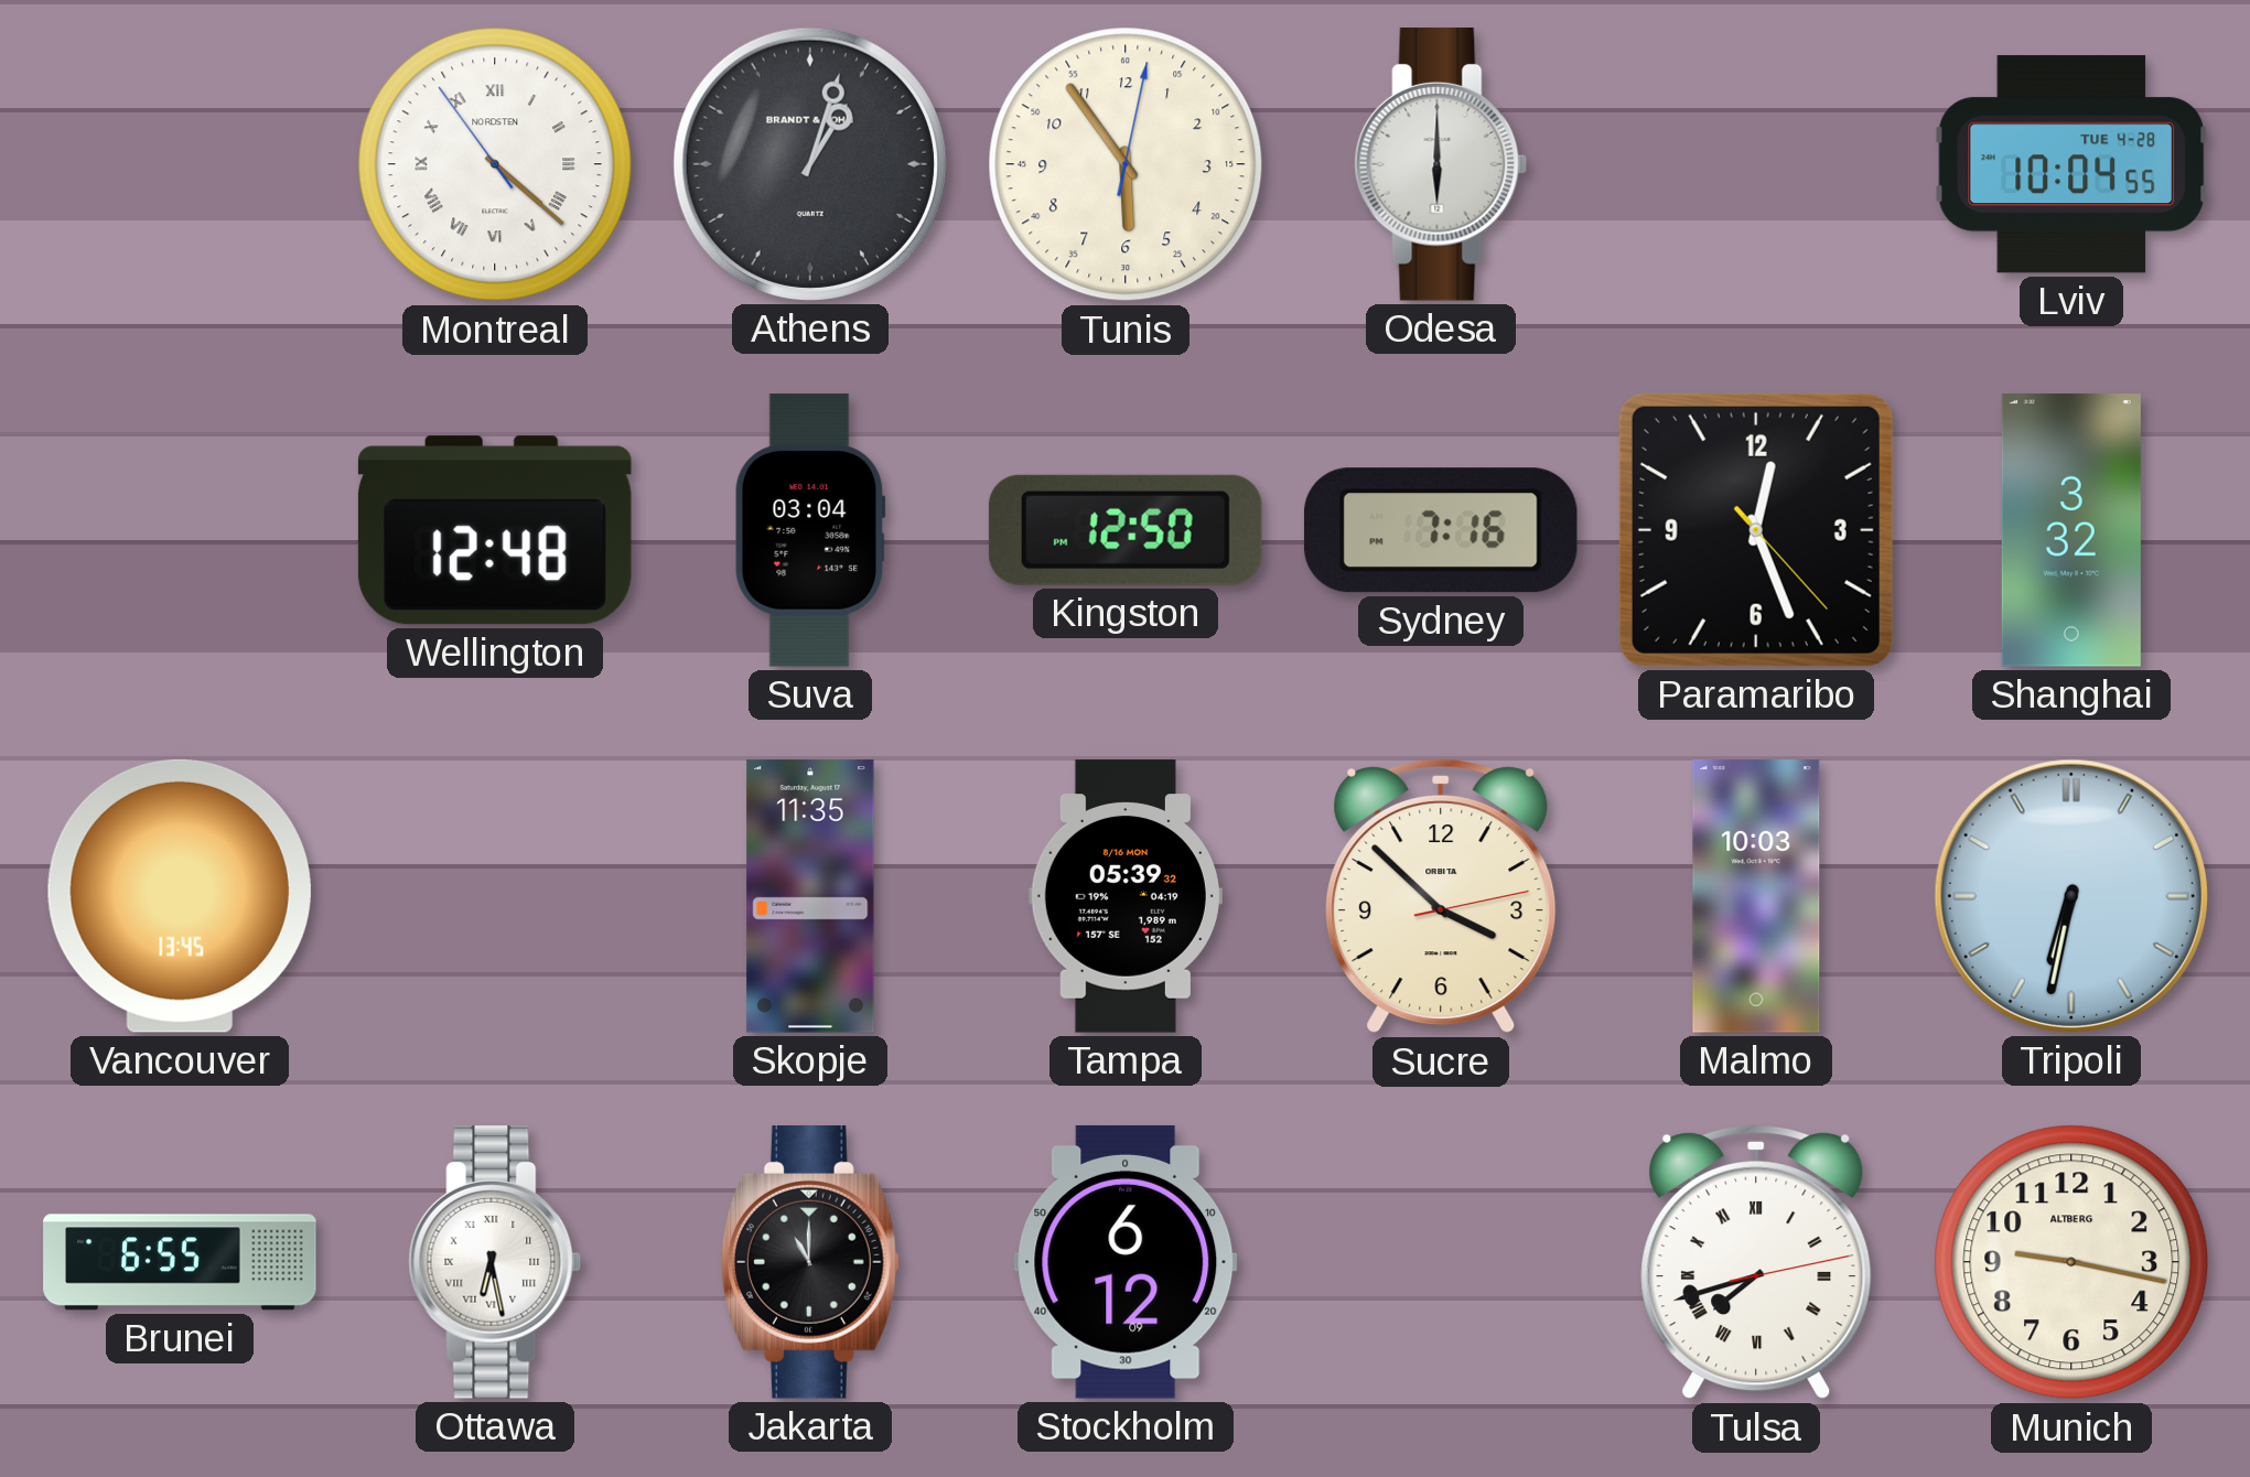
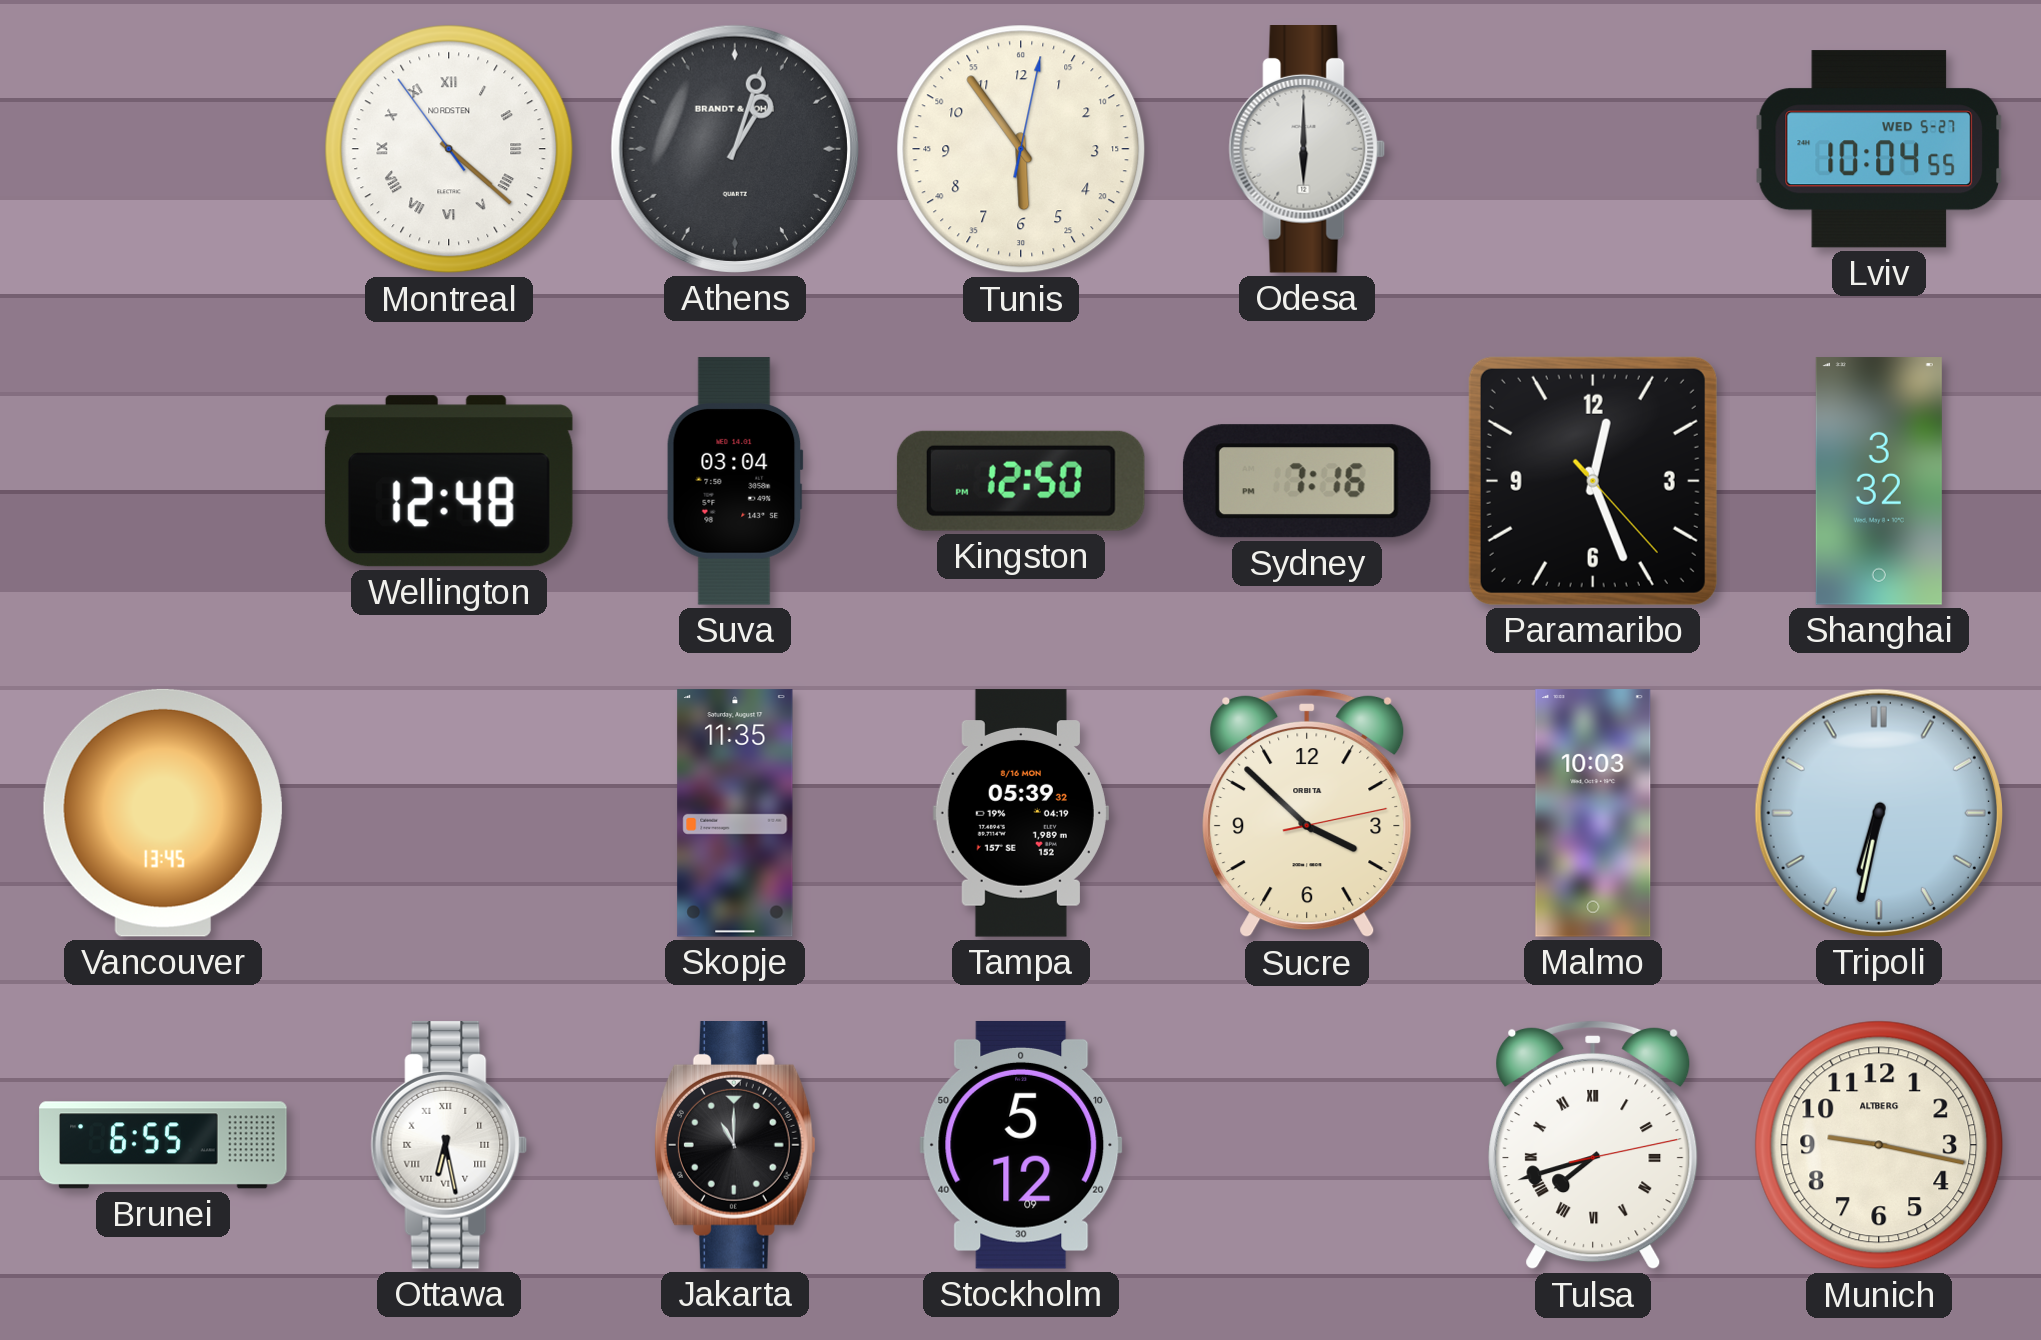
Lviv date: TUE 4-28 -> WED 5-27
Stockholm: 6:12 -> 5:12
